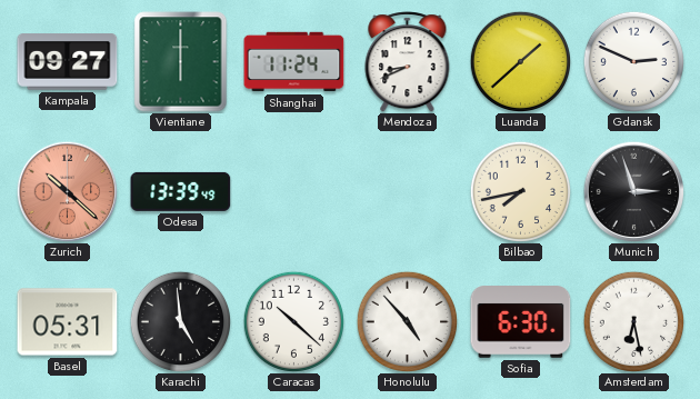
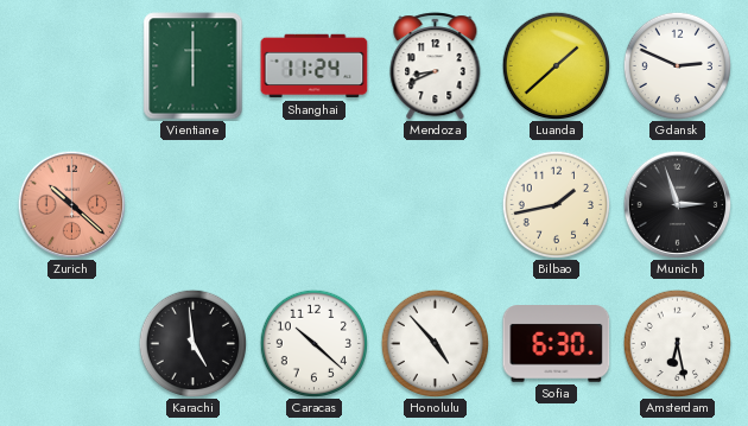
Kampala: 09:27 -> none
Odesa: 13:39 -> none
Bilbao: 7:43 -> 1:43
Basel: 05:31 -> none
